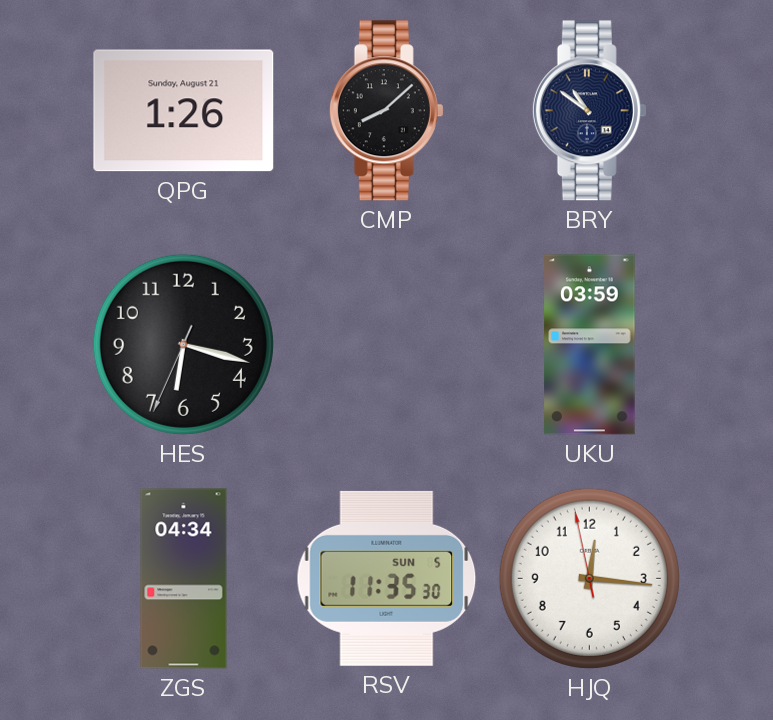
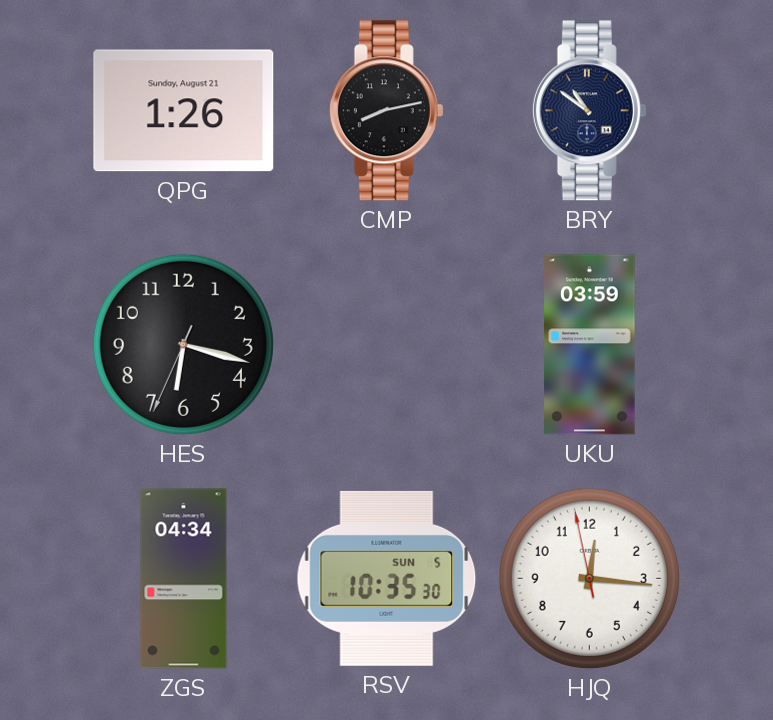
CMP: 8:08 -> 8:13
RSV: 11:35 -> 10:35
